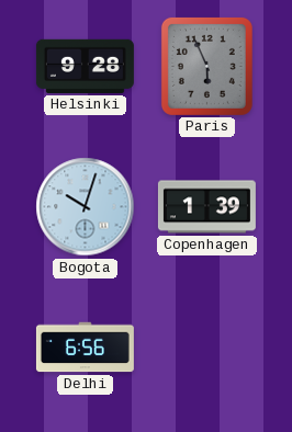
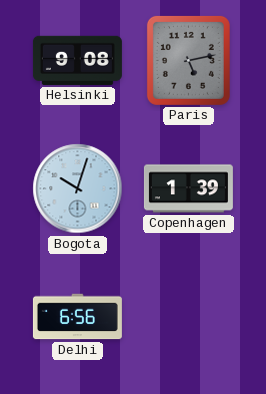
Helsinki: 9:28 -> 9:08
Paris: 5:56 -> 5:13
